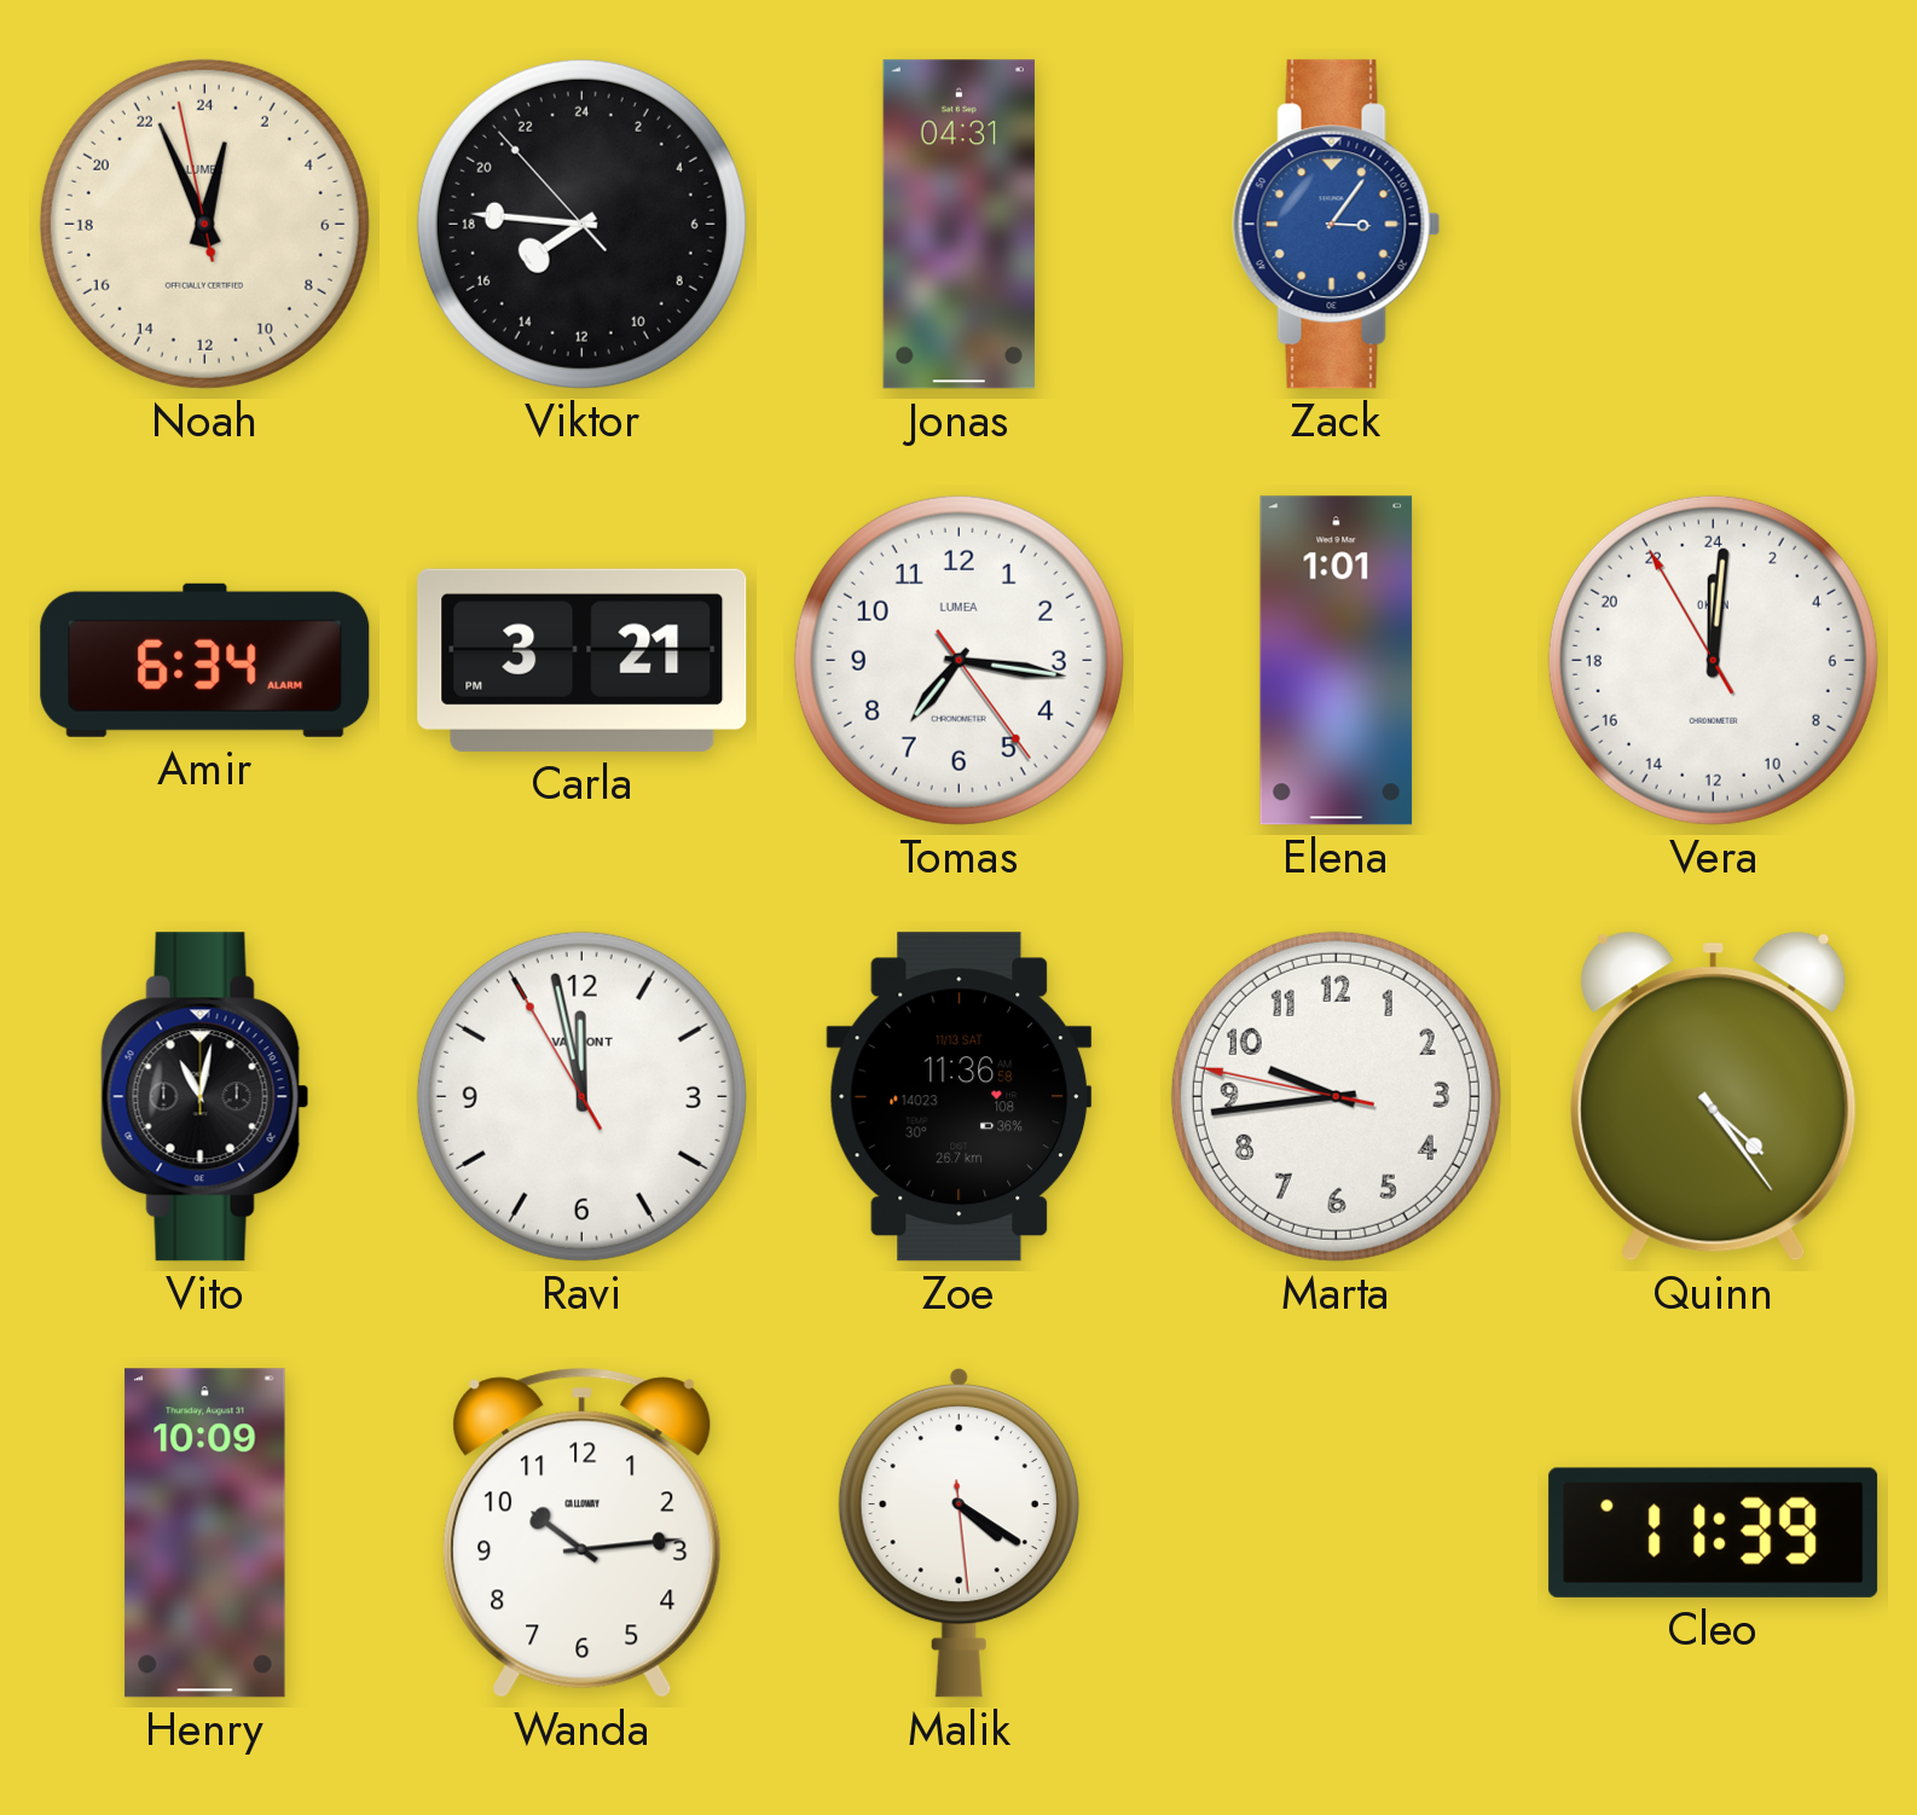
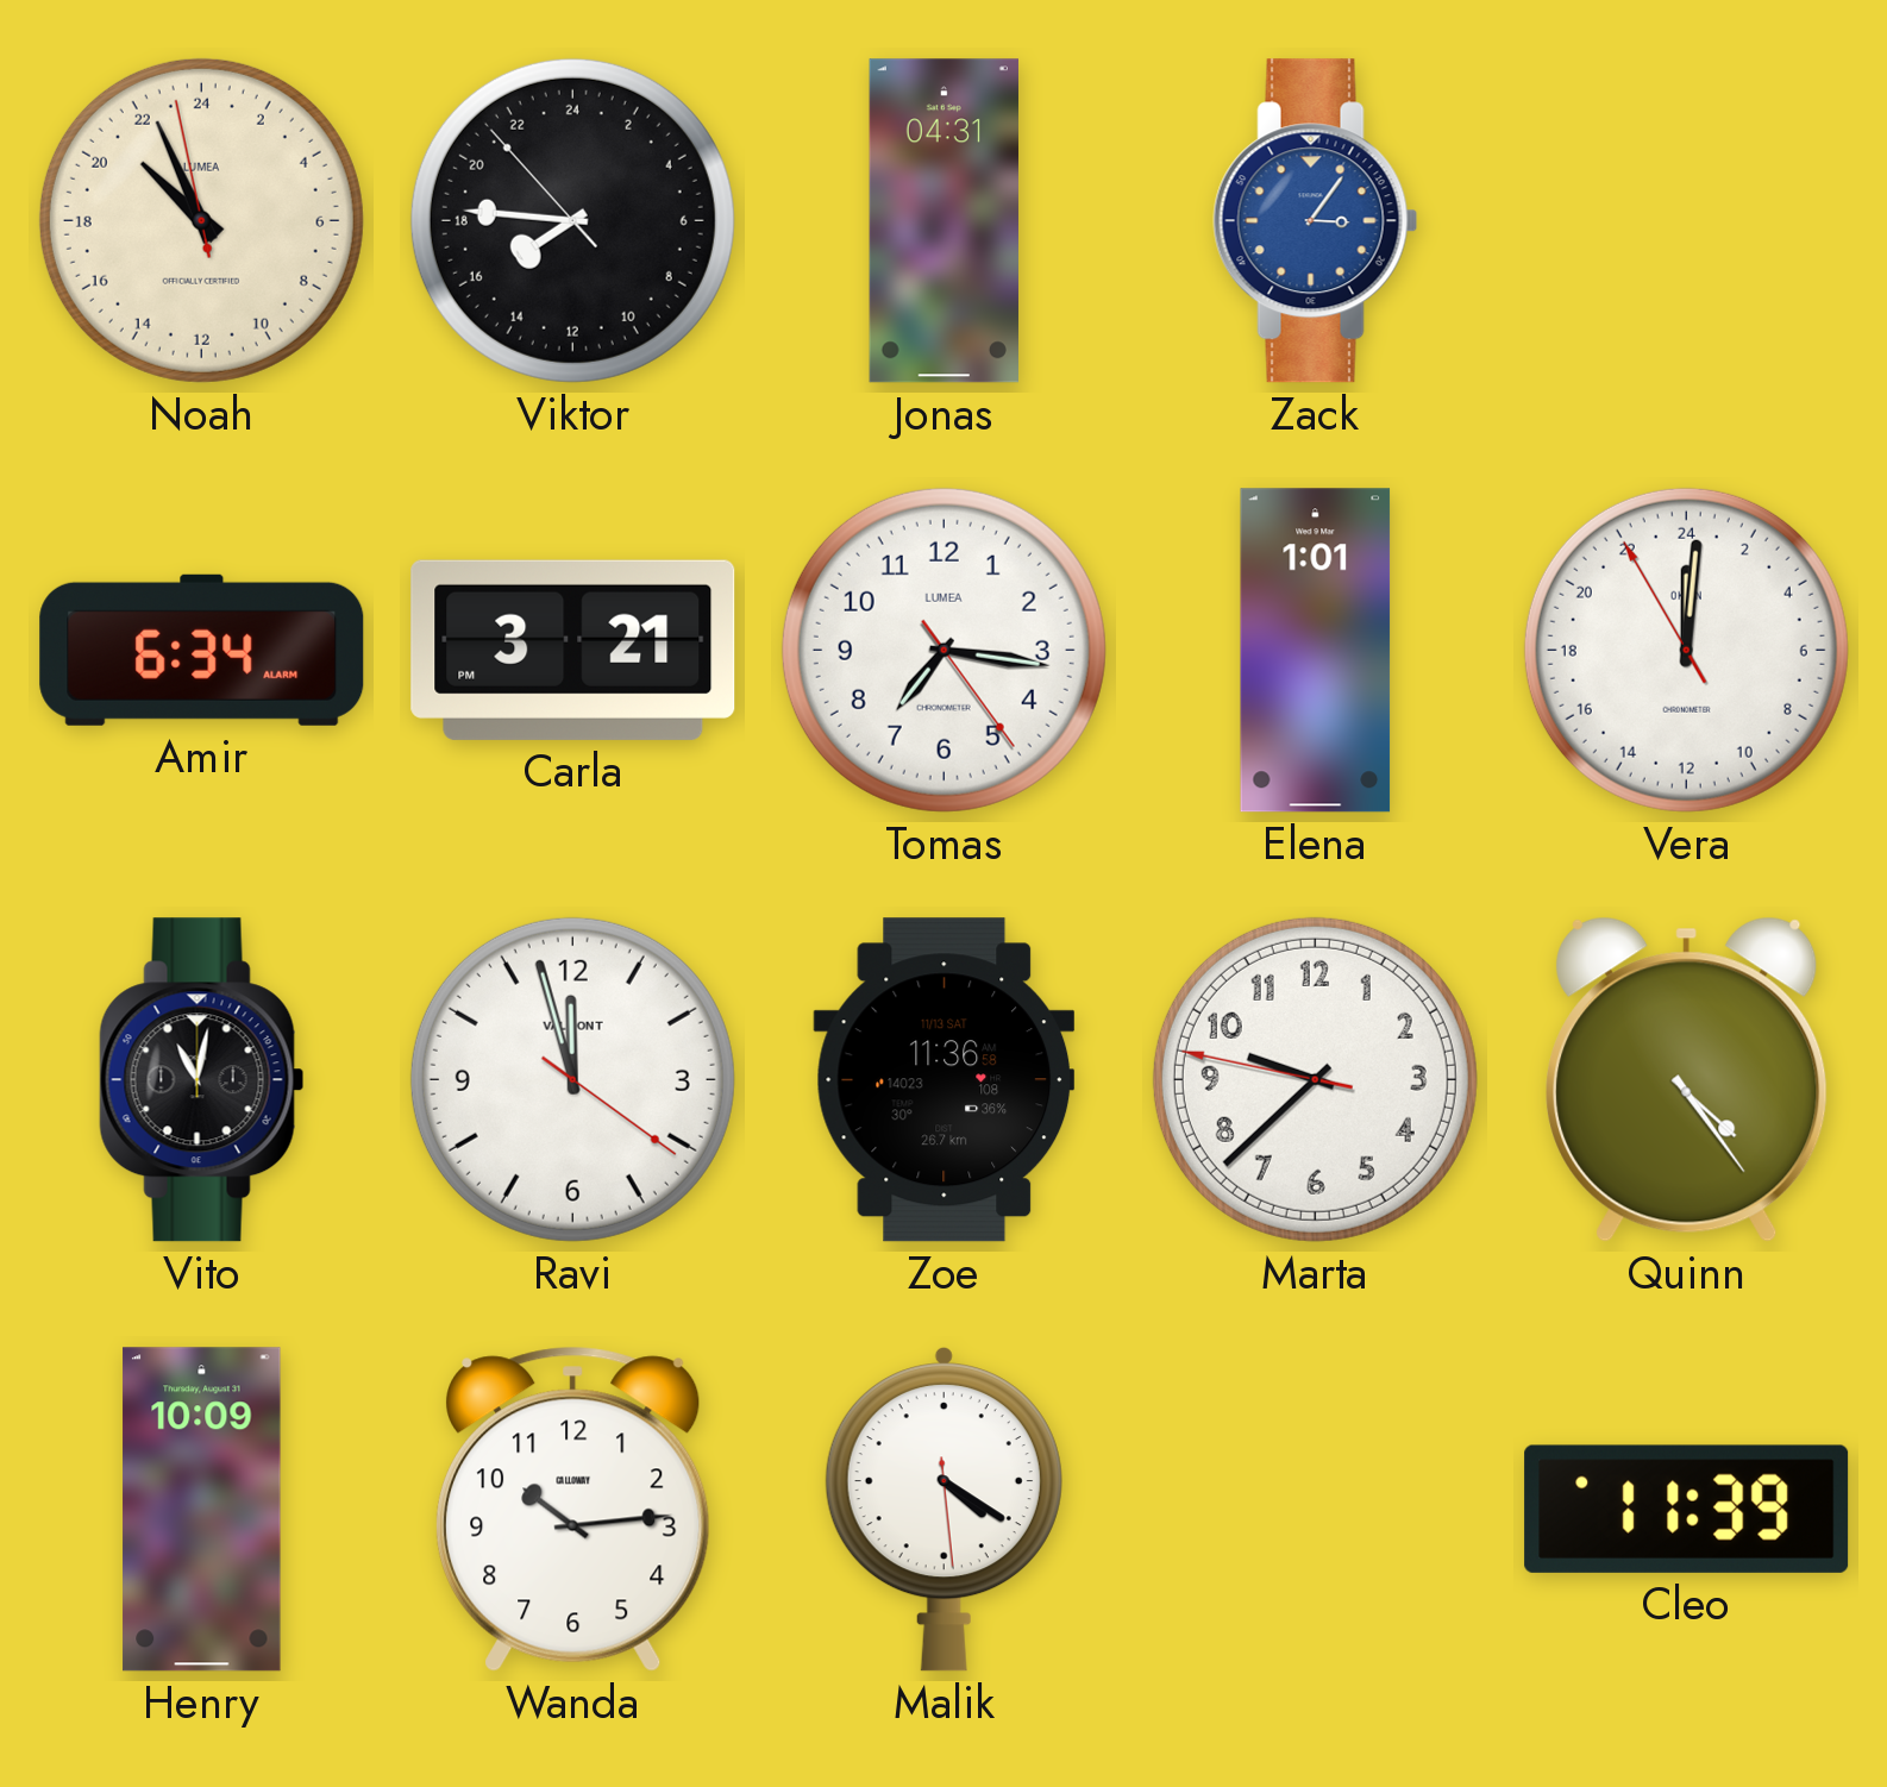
Noah: 0:55 -> 20:55
Ravi: 11:57:55 -> 11:57:21
Marta: 9:43 -> 9:37
